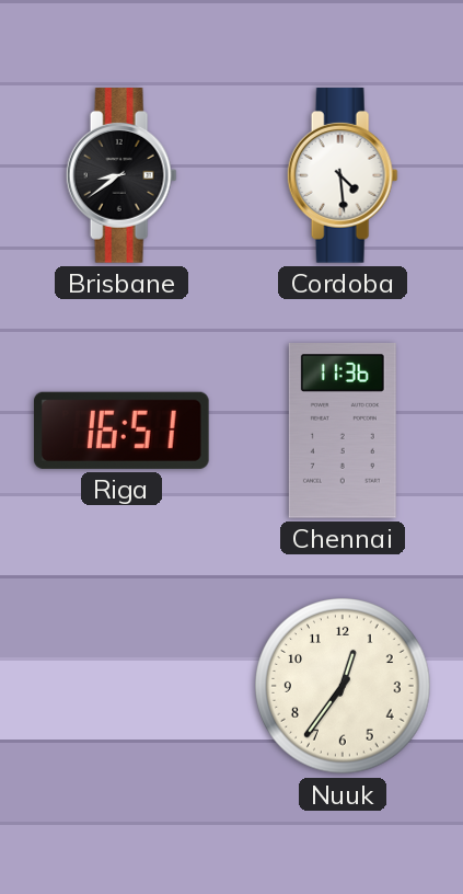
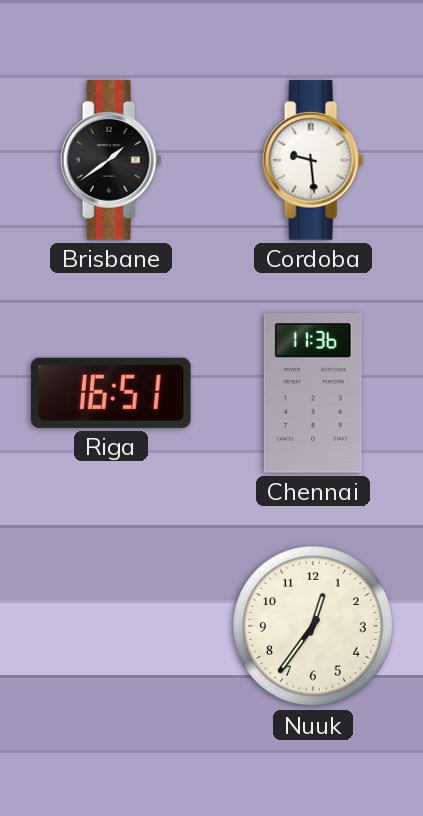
Brisbane: 8:39 -> 1:39
Cordoba: 4:29 -> 9:29
